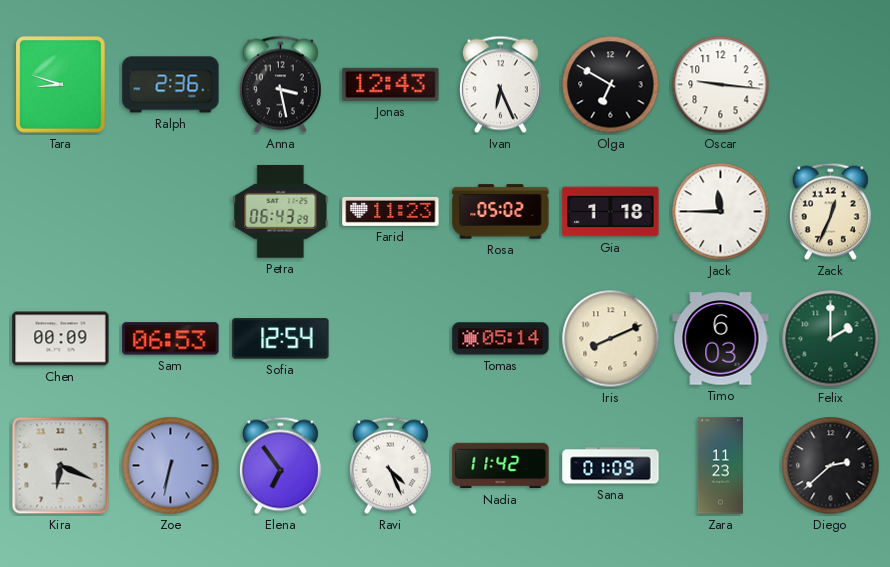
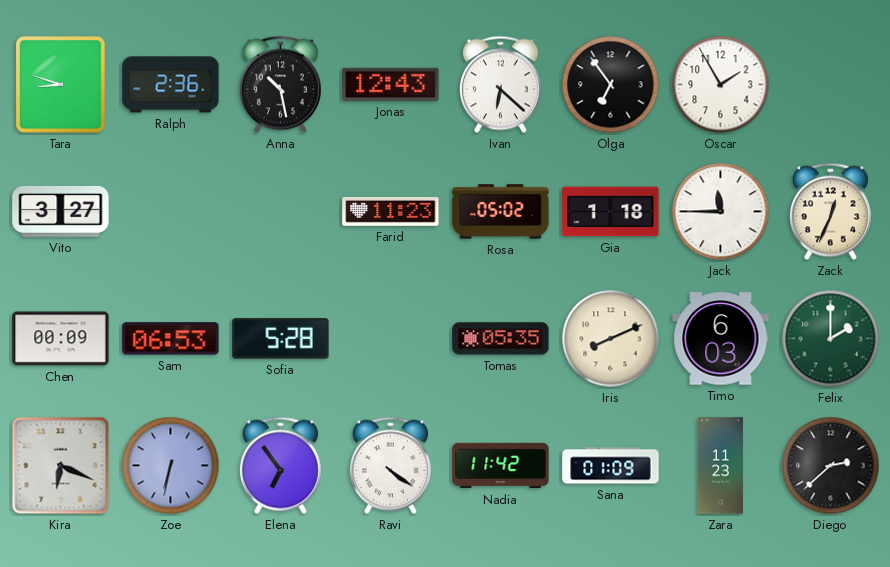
Anna: 3:28 -> 10:28
Ivan: 6:26 -> 6:22
Olga: 6:50 -> 6:54
Oscar: 9:16 -> 1:55
Vito: none -> 3:27
Petra: 06:43 -> none
Sofia: 12:54 -> 5:28
Tomas: 05:14 -> 05:35
Ravi: 4:26 -> 4:21
